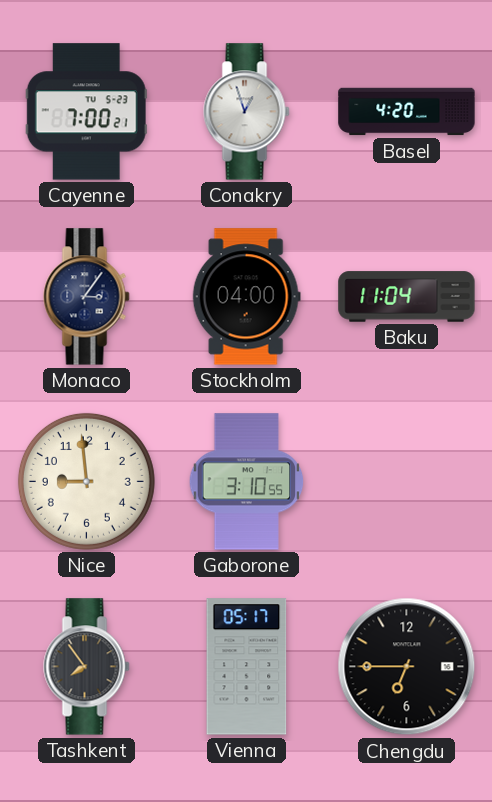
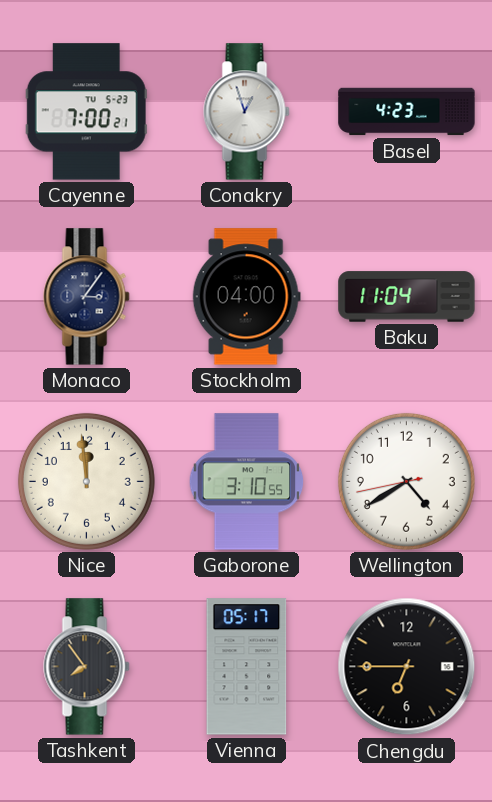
Basel: 4:20 -> 4:23
Nice: 8:59 -> 11:59
Wellington: none -> 4:39
